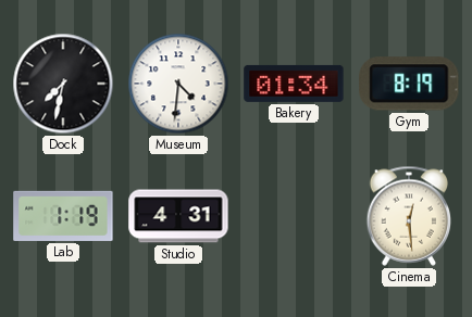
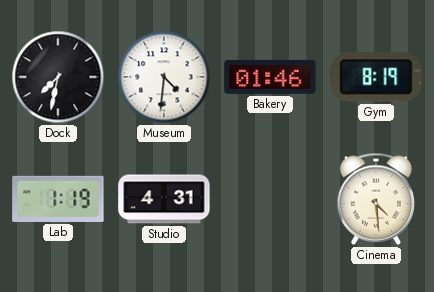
Bakery: 01:34 -> 01:46
Cinema: 12:29 -> 4:29
